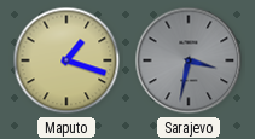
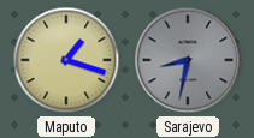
Sarajevo: 3:32 -> 8:32
